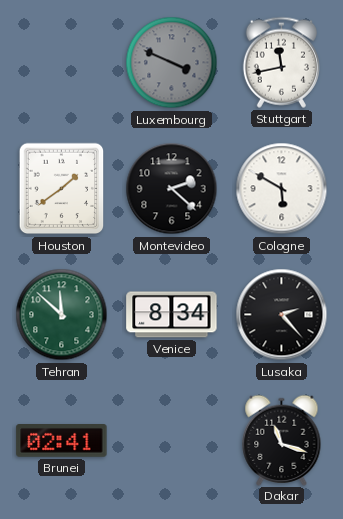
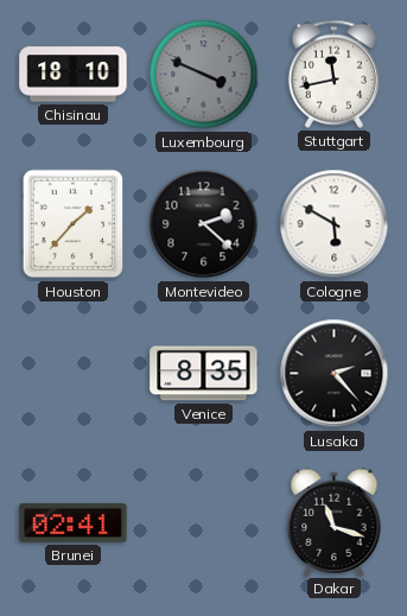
Chisinau: none -> 18:10
Houston: 1:39 -> 1:37
Tehran: 11:52 -> none
Venice: 8:34 -> 8:35
